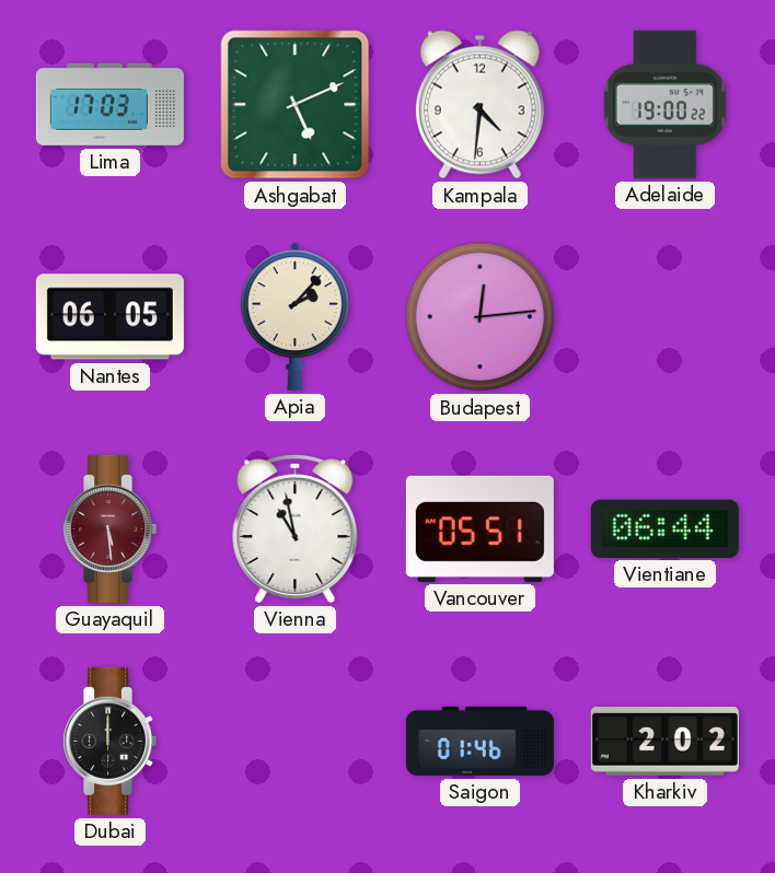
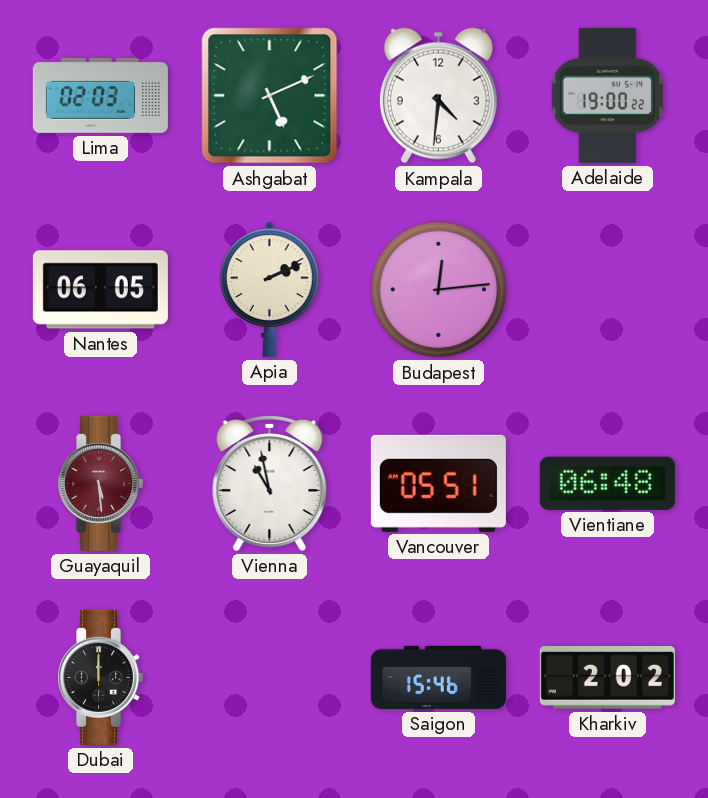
Lima: 17:03 -> 02:03
Apia: 2:07 -> 2:11
Vientiane: 06:44 -> 06:48
Saigon: 01:46 -> 15:46
